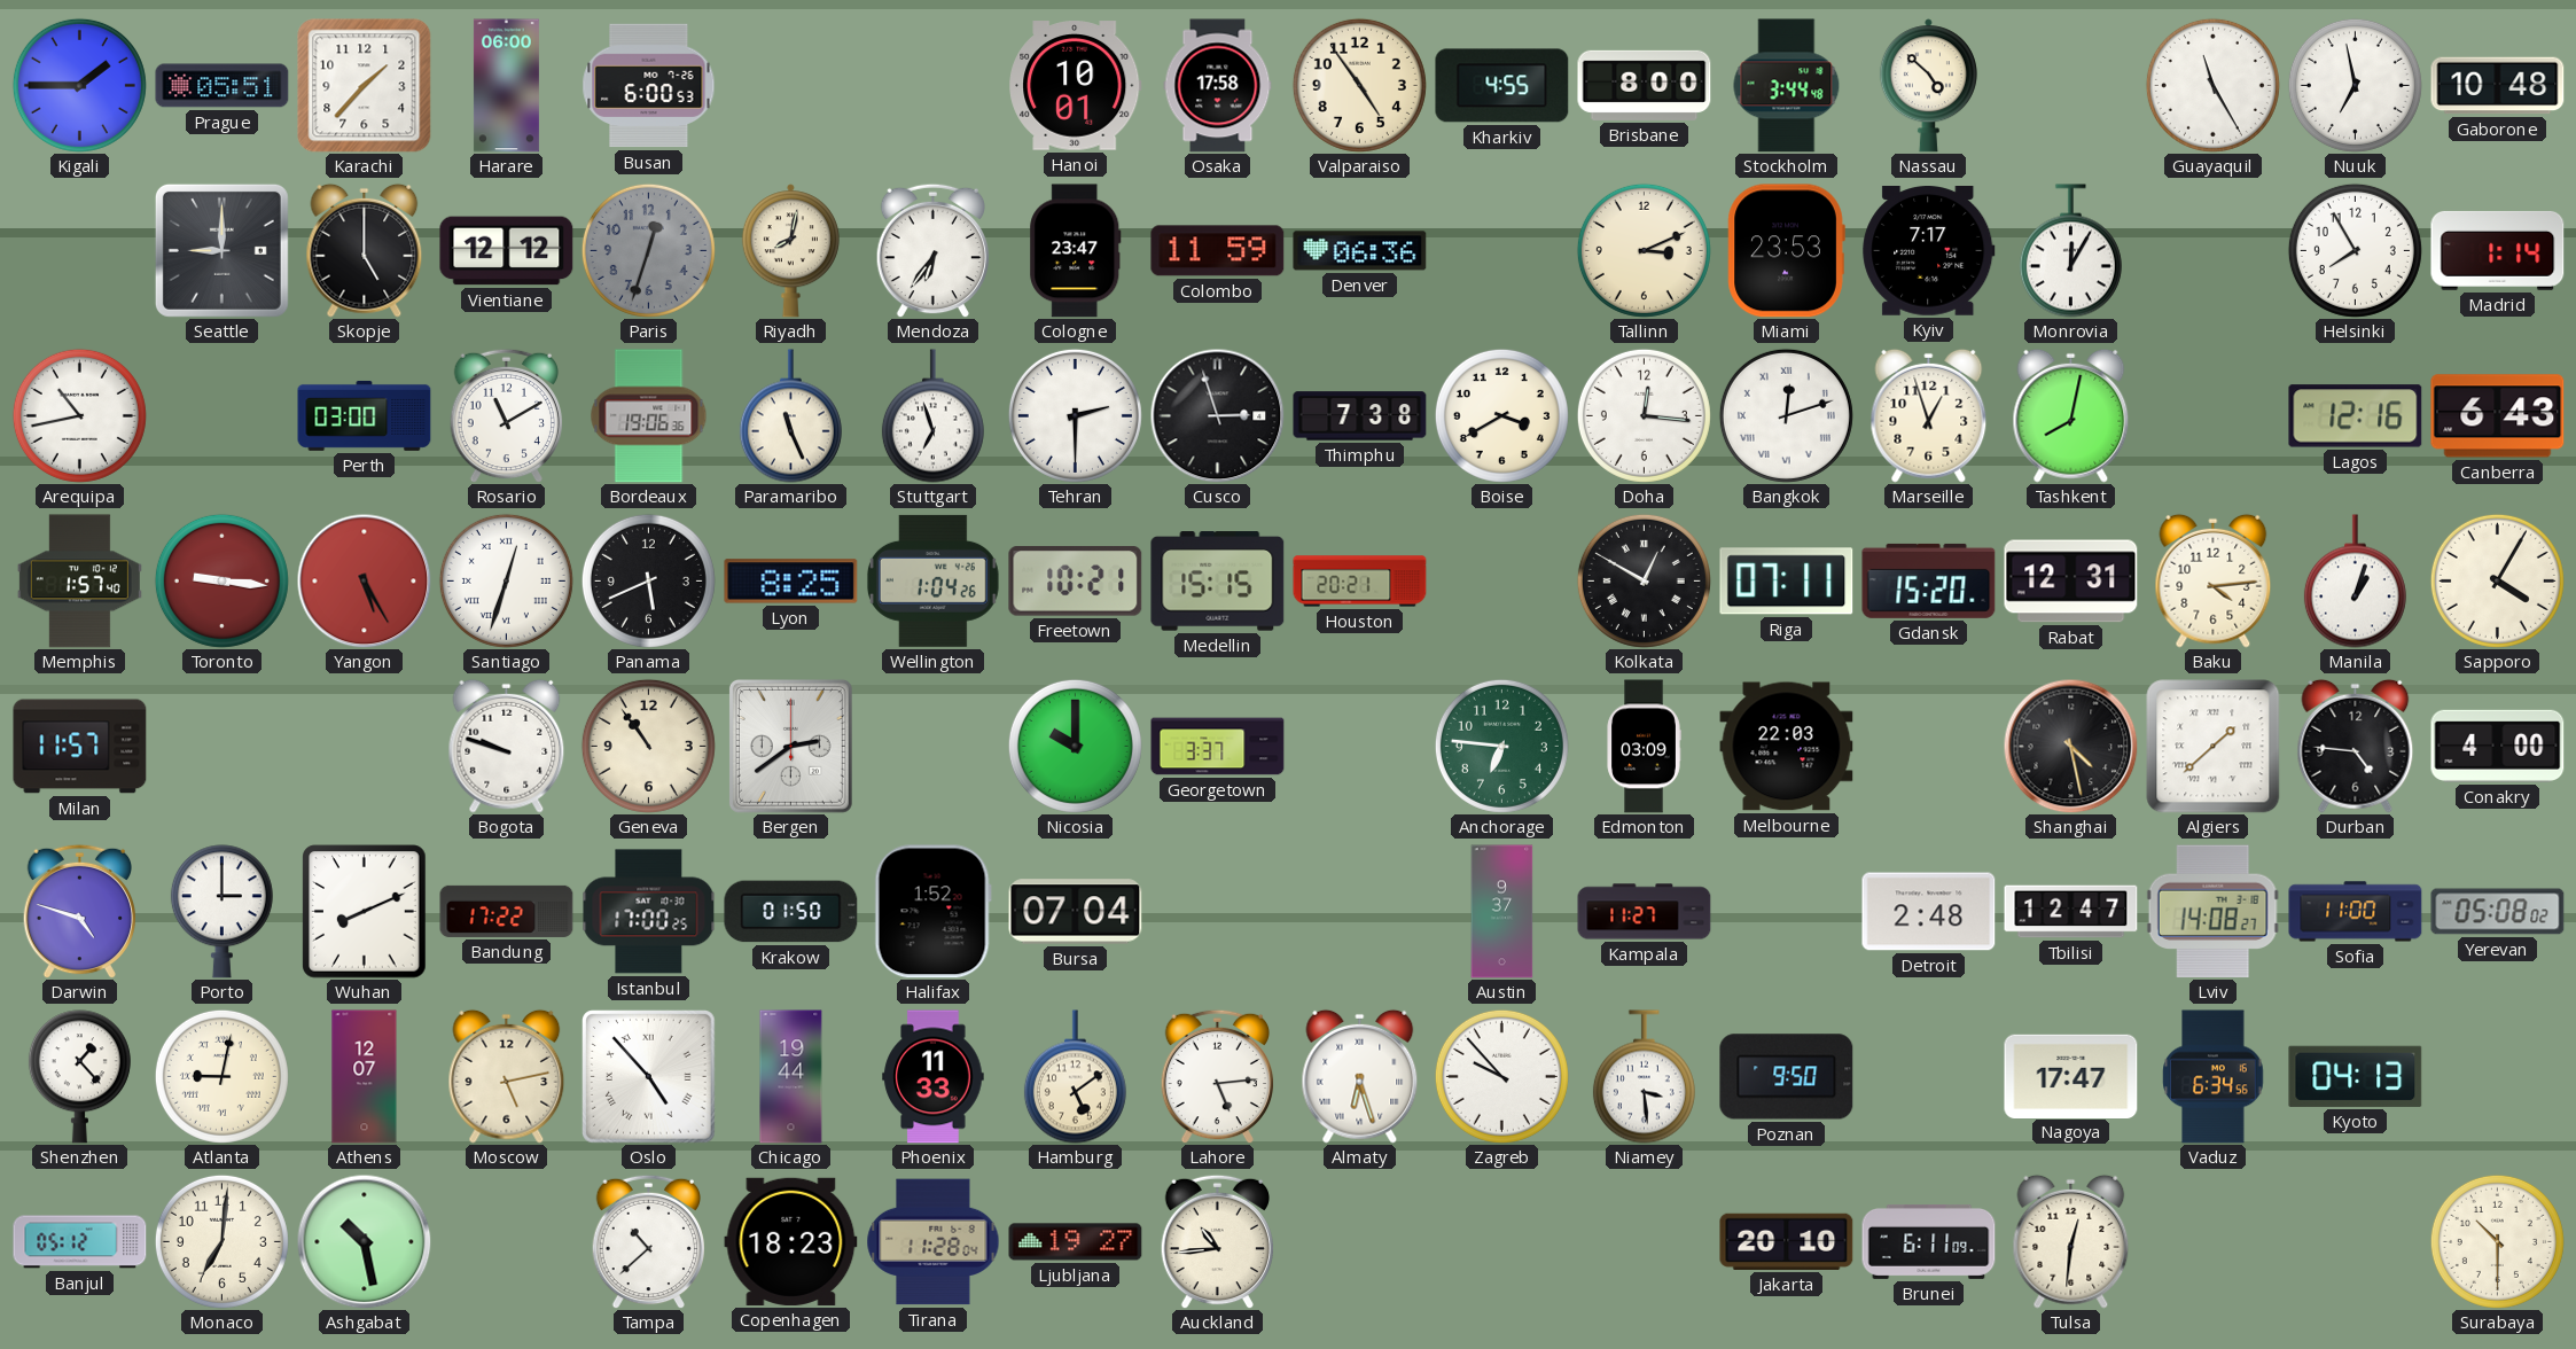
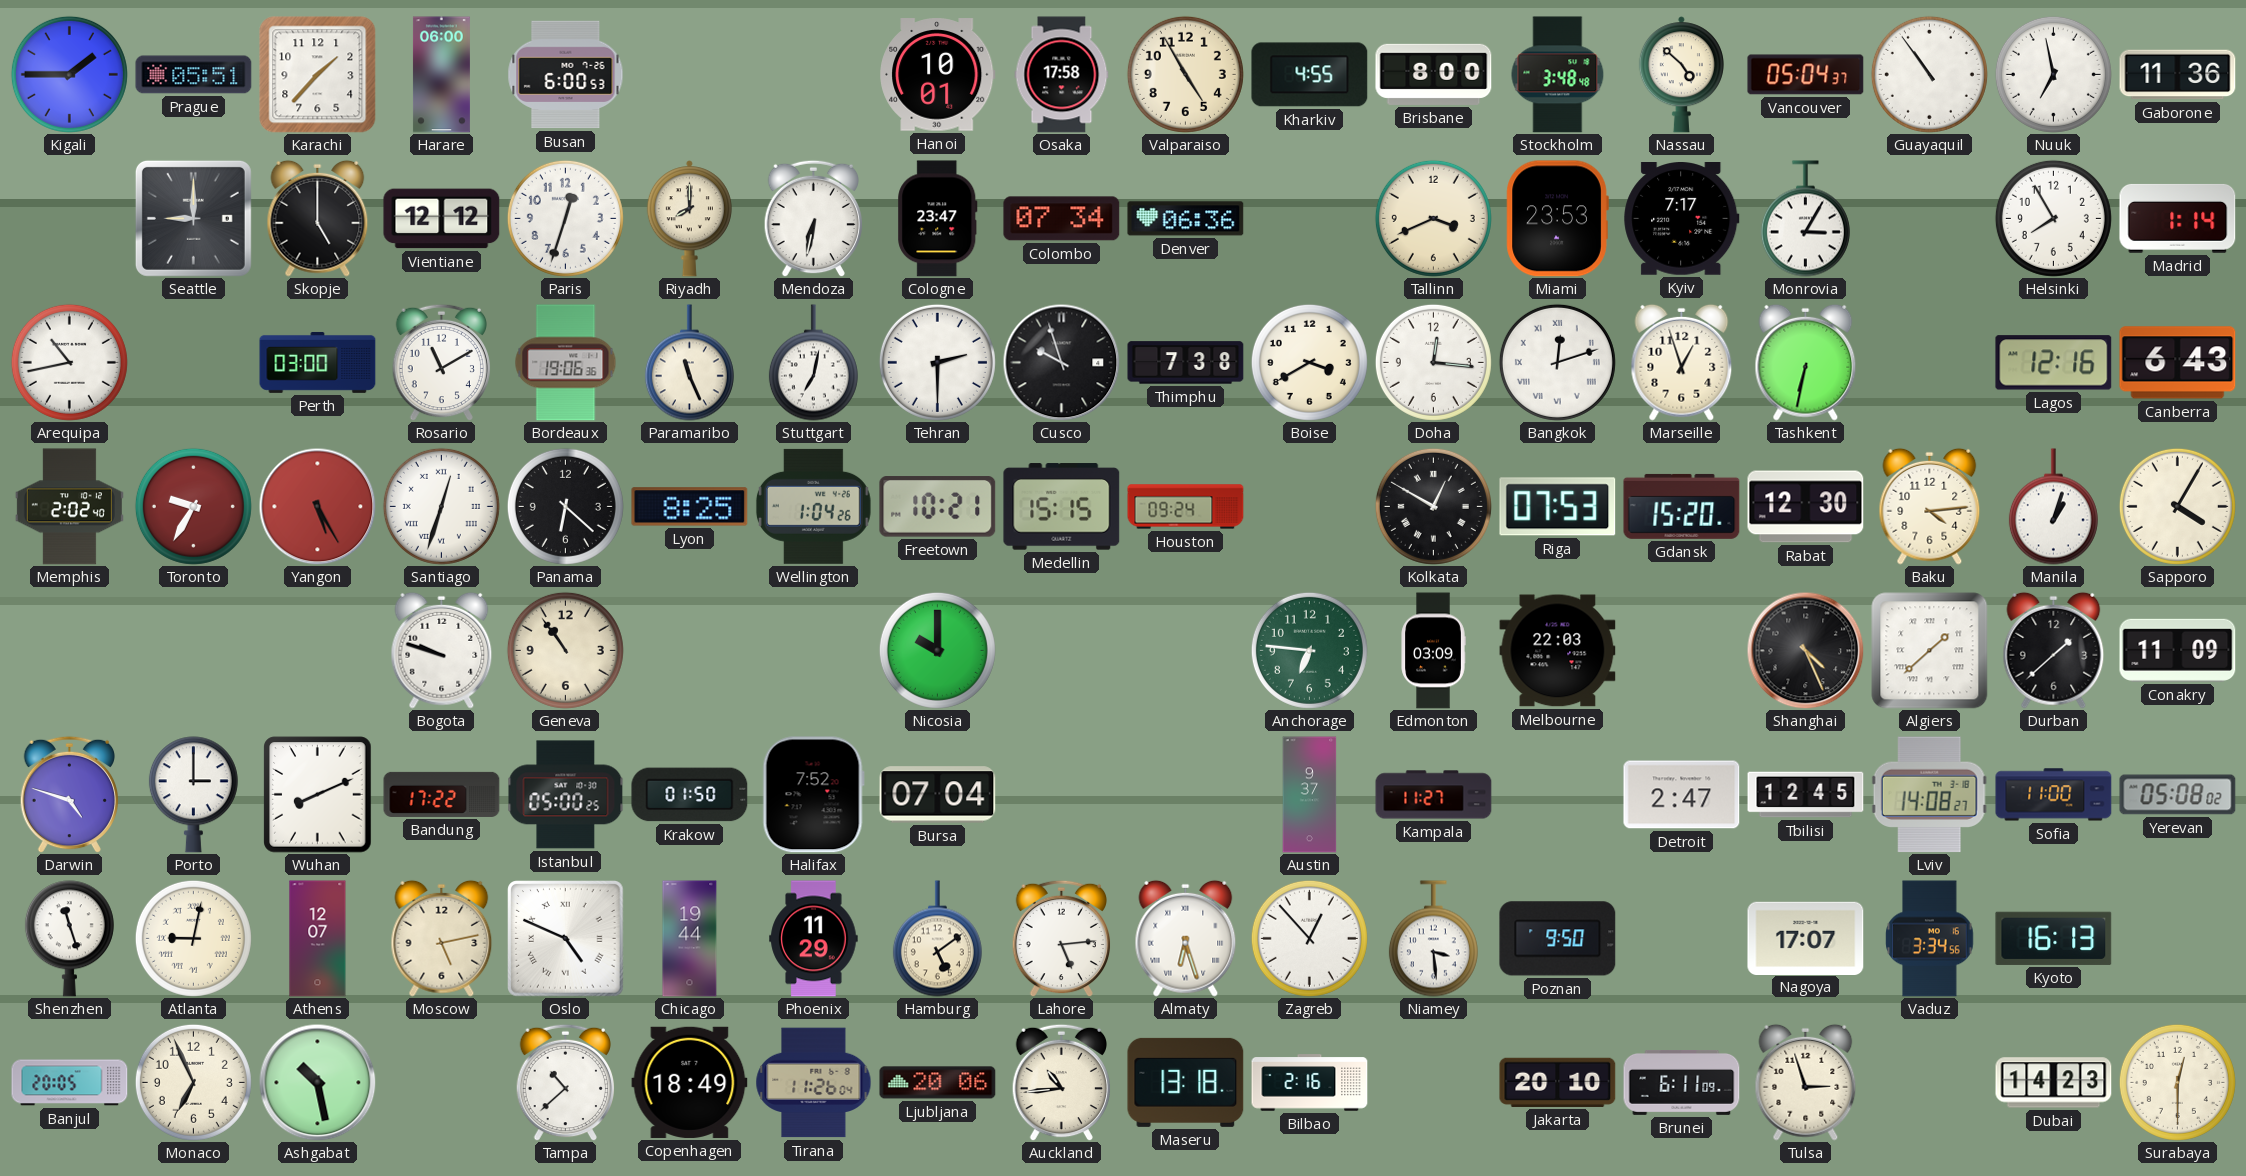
Valparaiso: 4:54 -> 4:55
Stockholm: 3:44 -> 3:48
Vancouver: none -> 05:04
Guayaquil: 11:25 -> 10:54
Gaborone: 10:48 -> 11:36
Paris dial: grey -> white
Riyadh: 8:02 -> 8:00
Mendoza: 6:36 -> 6:32
Colombo: 11:59 -> 07:34
Tallinn: 3:11 -> 3:41
Monrovia: 12:05 -> 3:05
Stuttgart: 6:57 -> 7:02
Cusco: 2:57 -> 9:57
Tashkent: 8:02 -> 6:32
Memphis: 1:57 -> 2:02
Toronto: 9:16 -> 9:35
Panama: 5:41 -> 6:22
Houston: 20:21 -> 09:24
Riga: 07:11 -> 07:53
Rabat: 12:31 -> 12:30
Milan: 11:57 -> none
Bergen: 2:39 -> none
Georgetown: 3:37 -> none
Shanghai: 4:28 -> 4:26
Durban: 4:46 -> 1:38
Conakry: 4:00 -> 11:09
Istanbul: 17:00 -> 05:00
Halifax: 1:52 -> 7:52
Detroit: 2:48 -> 2:47
Tbilisi: 12:47 -> 12:45
Shenzhen: 1:23 -> 11:27
Oslo: 4:53 -> 4:49
Phoenix: 11:33 -> 11:29
Zagreb: 9:53 -> 12:53
Nagoya: 17:47 -> 17:07
Vaduz: 6:34 -> 3:34
Kyoto: 04:13 -> 16:13
Banjul: 05:12 -> 20:05
Monaco: 7:01 -> 6:56
Copenhagen: 18:23 -> 18:49
Tirana: 11:28 -> 11:26
Ljubljana: 19:27 -> 20:06
Maseru: none -> 13:18
Bilbao: none -> 2:16
Tulsa: 12:31 -> 2:57
Dubai: none -> 14:23
Surabaya: 10:30 -> 12:30
